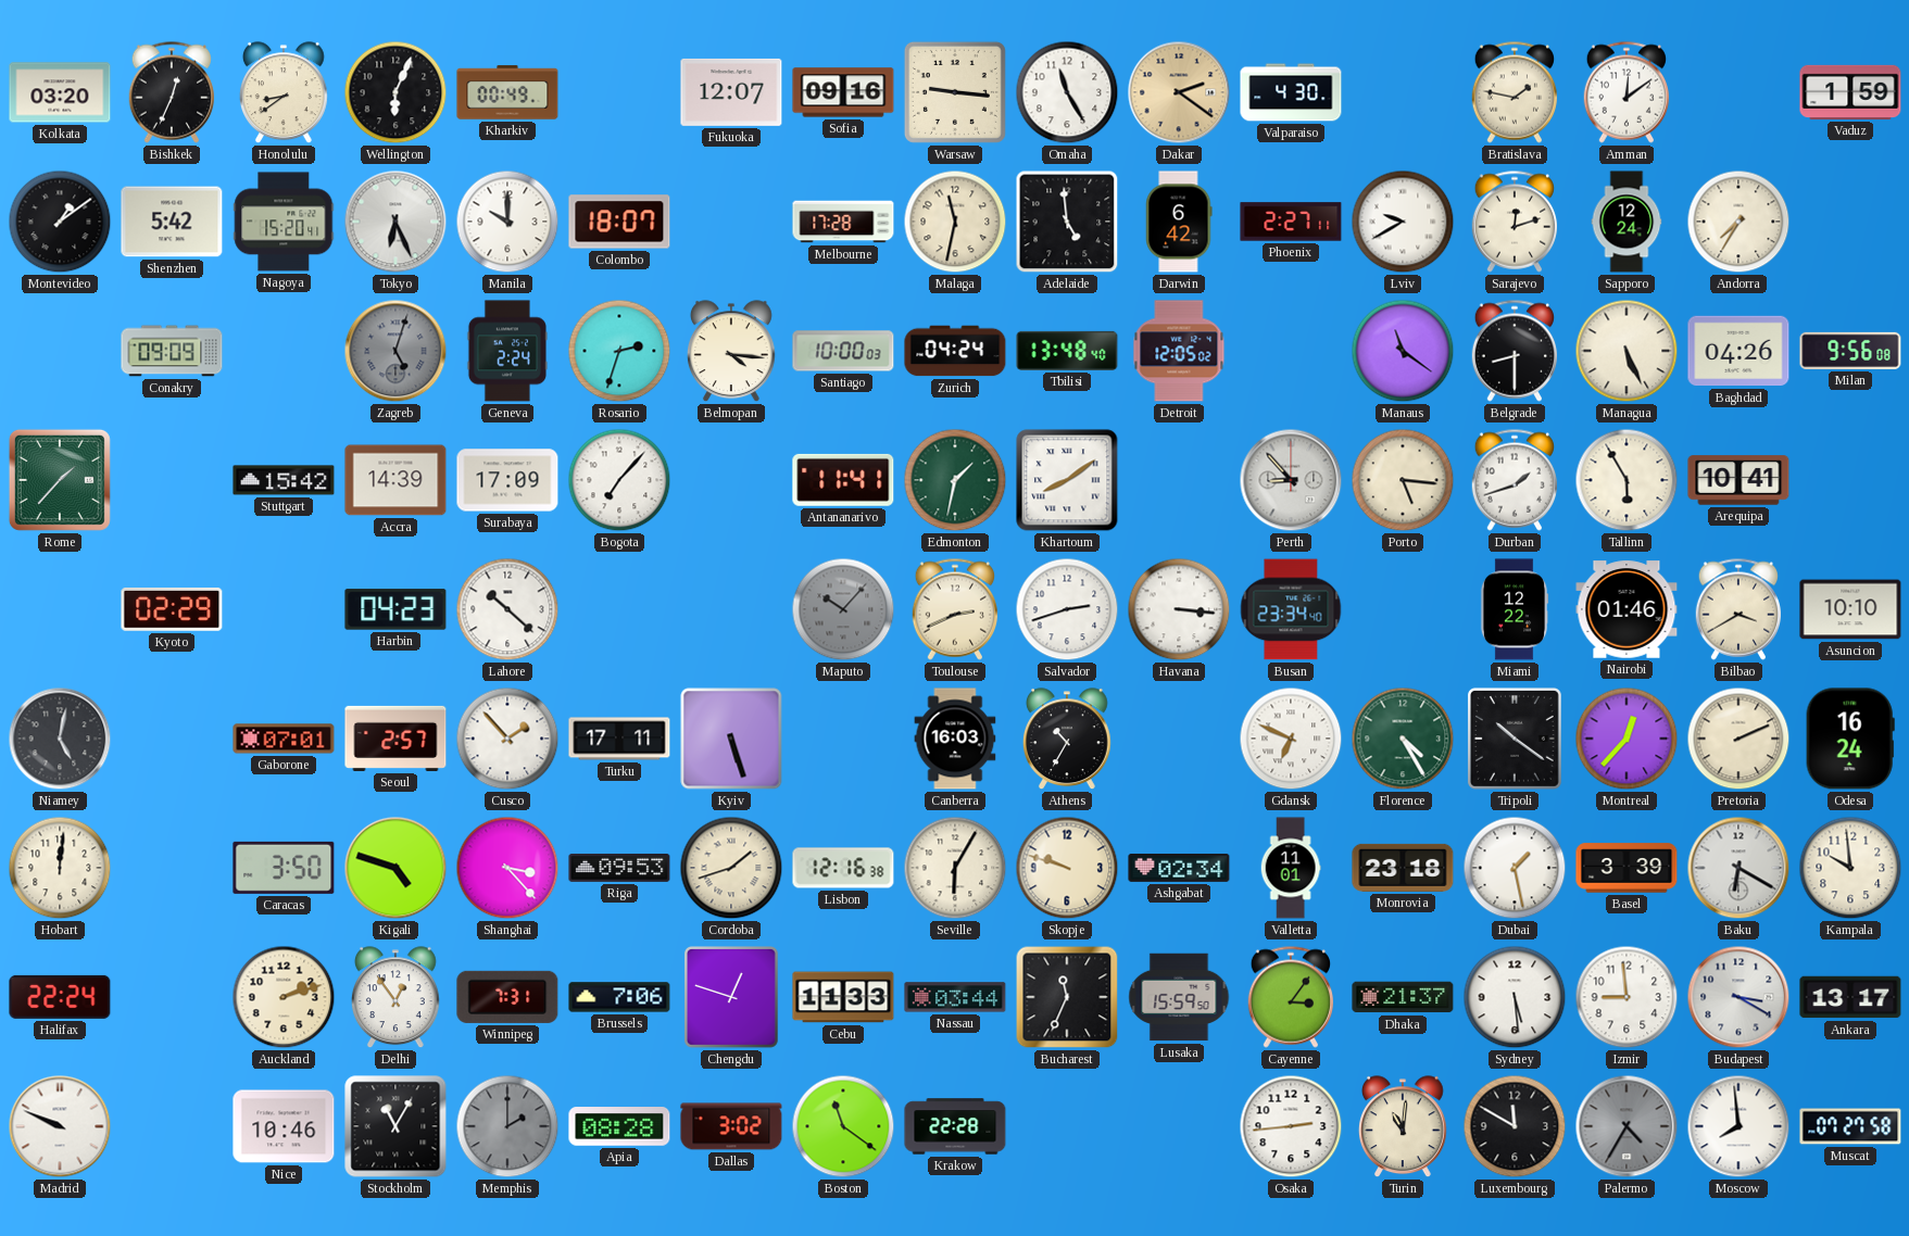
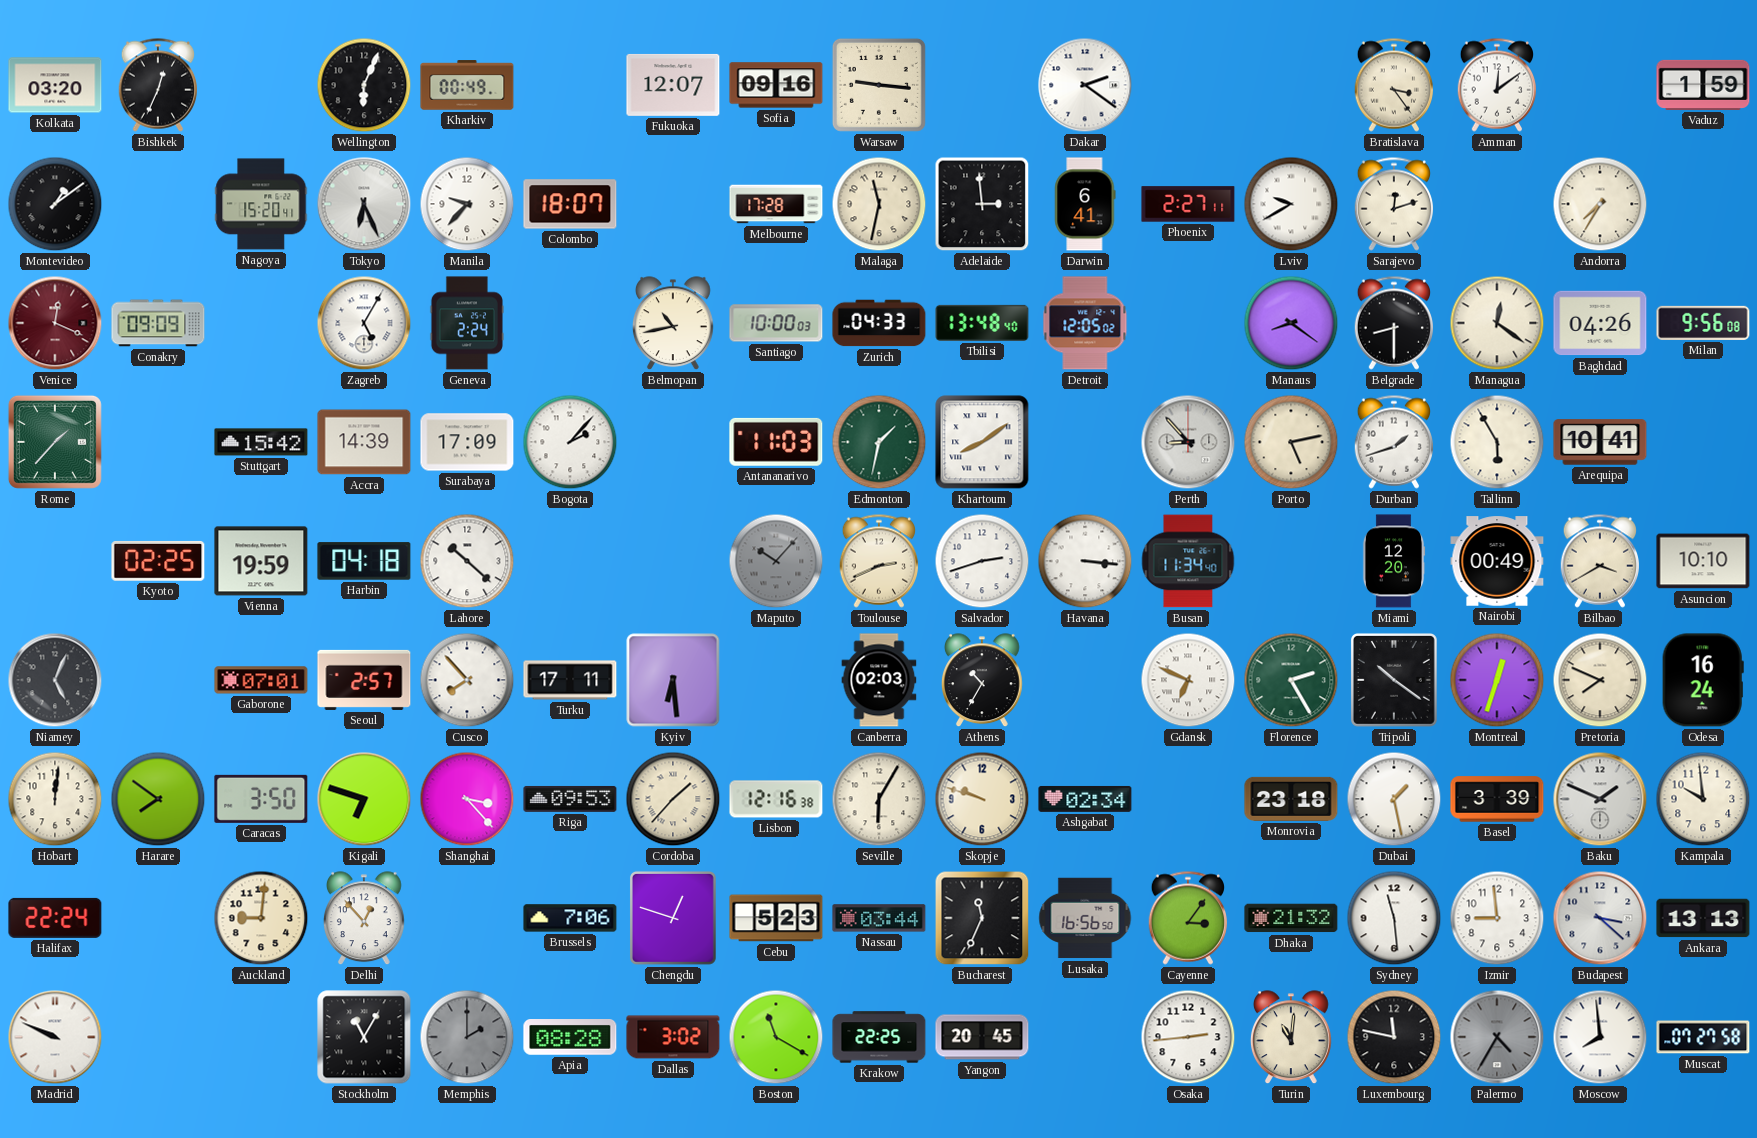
Honolulu: 8:39 -> none
Omaha: 11:25 -> none
Dakar dial: champagne -> white
Valparaiso: 4:30 -> none
Bratislava: 1:47 -> 3:24
Shenzhen: 5:42 -> none
Manila: 10:00 -> 9:37
Adelaide: 4:59 -> 2:59
Darwin: 6:42 -> 6:41
Sapporo: 12:24 -> none
Venice: none -> 12:19
Zagreb: 5:03 -> 5:05
Zagreb dial: grey -> white
Rosario: 2:33 -> none
Belmopan: 4:16 -> 10:43
Zurich: 04:24 -> 04:33
Manaus: 11:21 -> 8:21
Managua: 5:26 -> 12:21
Bogota: 7:07 -> 2:07
Antananarivo: 11:41 -> 11:03
Porto: 5:16 -> 5:13
Kyoto: 02:29 -> 02:25
Vienna: none -> 19:59
Harbin: 04:23 -> 04:18
Busan: 23:34 -> 11:34
Miami: 12:22 -> 12:20
Nairobi: 01:46 -> 00:49
Niamey: 5:02 -> 5:04
Cusco: 1:53 -> 7:53
Kyiv: 5:27 -> 6:29
Canberra: 16:03 -> 02:03
Florence: 4:25 -> 2:25
Montreal: 12:37 -> 12:33
Pretoria: 2:11 -> 7:49
Harare: none -> 7:51
Kigali: 4:48 -> 6:48
Cordoba: 1:42 -> 1:37
Valletta: 11:01 -> none
Baku: 6:20 -> 1:49
Auckland: 2:12 -> 9:01
Delhi: 12:54 -> 12:53
Winnipeg: 7:31 -> none
Cebu: 11:33 -> 5:23
Lusaka: 15:59 -> 16:56
Dhaka: 21:37 -> 21:32
Sydney: 5:29 -> 11:29
Budapest: 3:20 -> 3:22
Ankara: 13:17 -> 13:13
Nice: 10:46 -> none
Boston: 11:21 -> 11:20
Krakow: 22:28 -> 22:25
Yangon: none -> 20:45
Luxembourg: 11:50 -> 11:47
